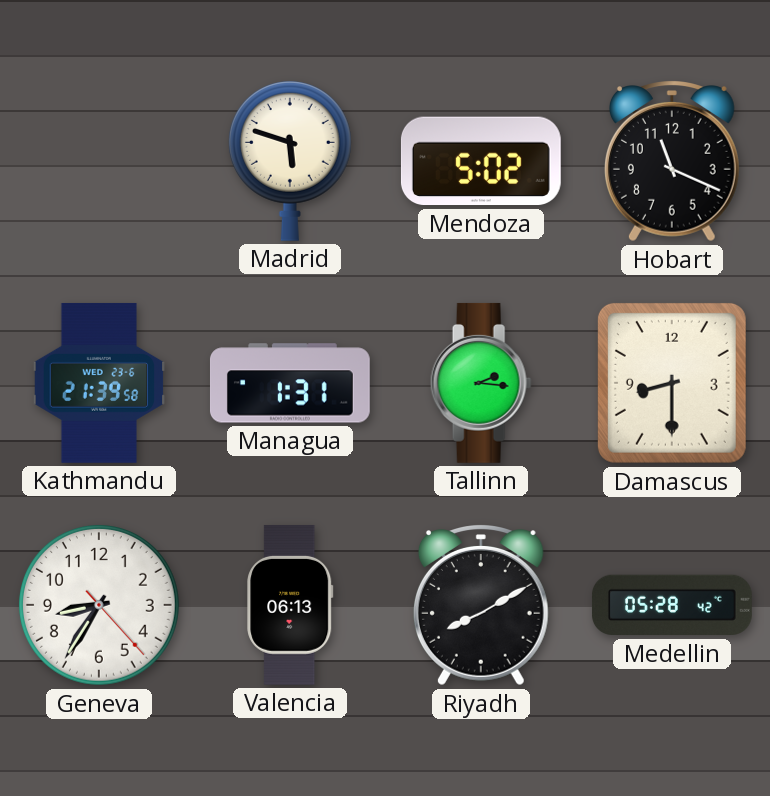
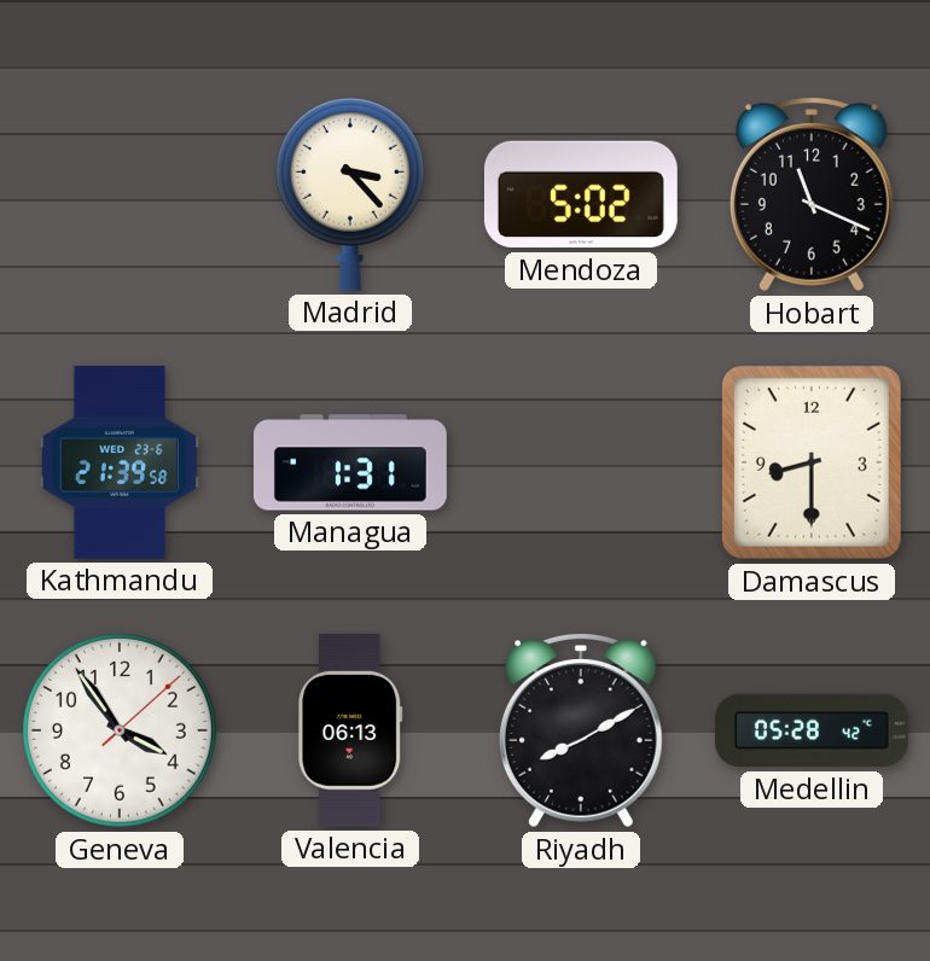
Madrid: 5:48 -> 3:23
Tallinn: 2:16 -> none
Geneva: 8:35 -> 3:54
